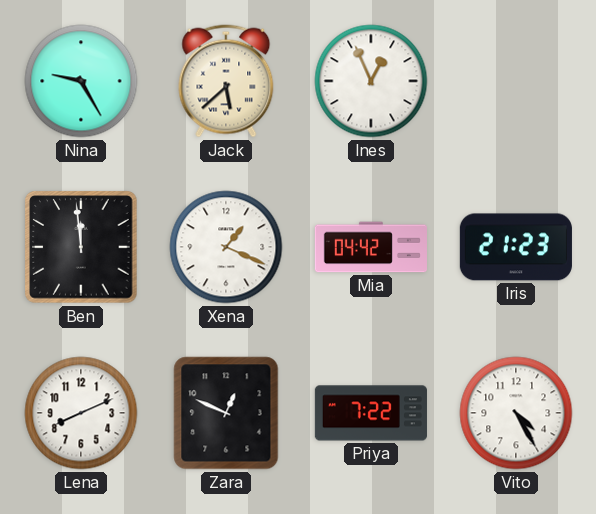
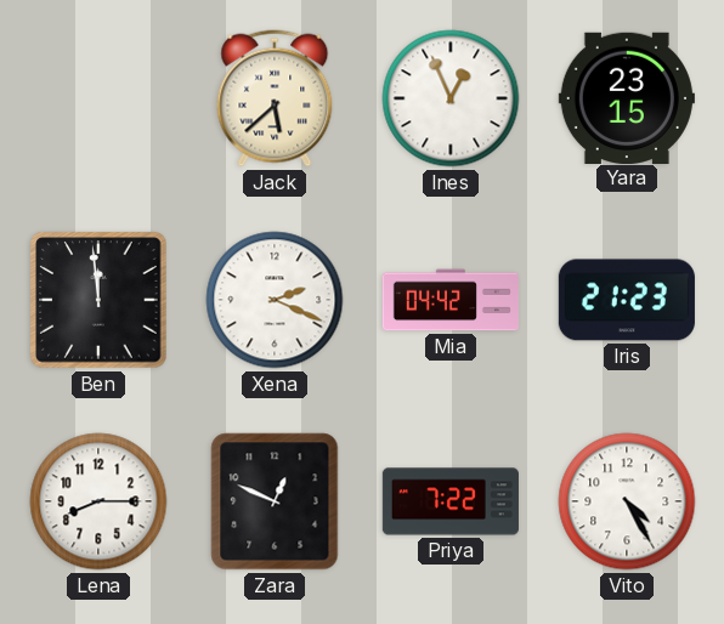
Nina: 9:25 -> none
Yara: none -> 23:15
Xena: 1:19 -> 2:19
Lena: 8:11 -> 8:15
